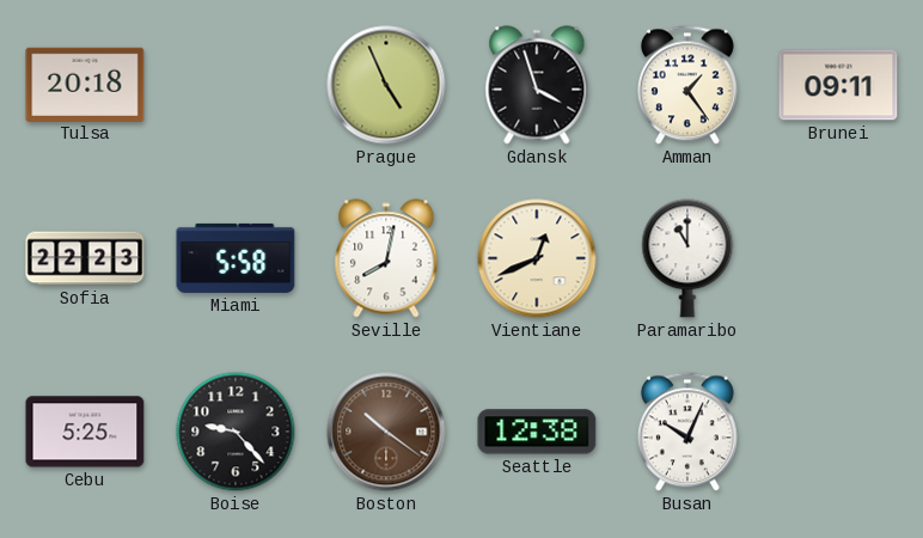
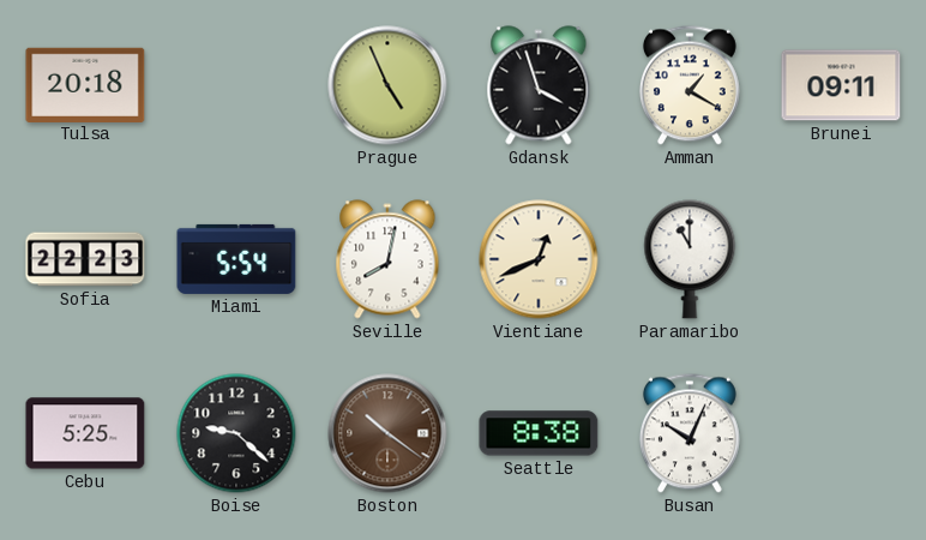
Amman: 1:24 -> 1:20
Miami: 5:58 -> 5:54
Boise: 9:23 -> 9:22
Seattle: 12:38 -> 8:38
